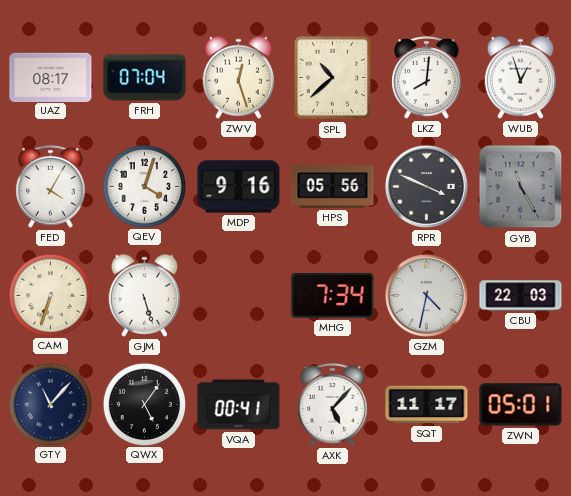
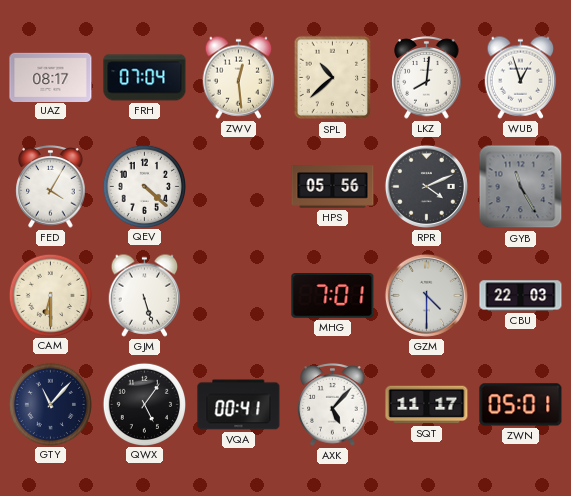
ZWV: 12:27 -> 12:29
QEV: 4:03 -> 4:22
MDP: 9:16 -> none
RPR: 3:49 -> 4:11
CAM: 6:33 -> 6:30
MHG: 7:34 -> 7:01
GZM: 4:32 -> 4:30
